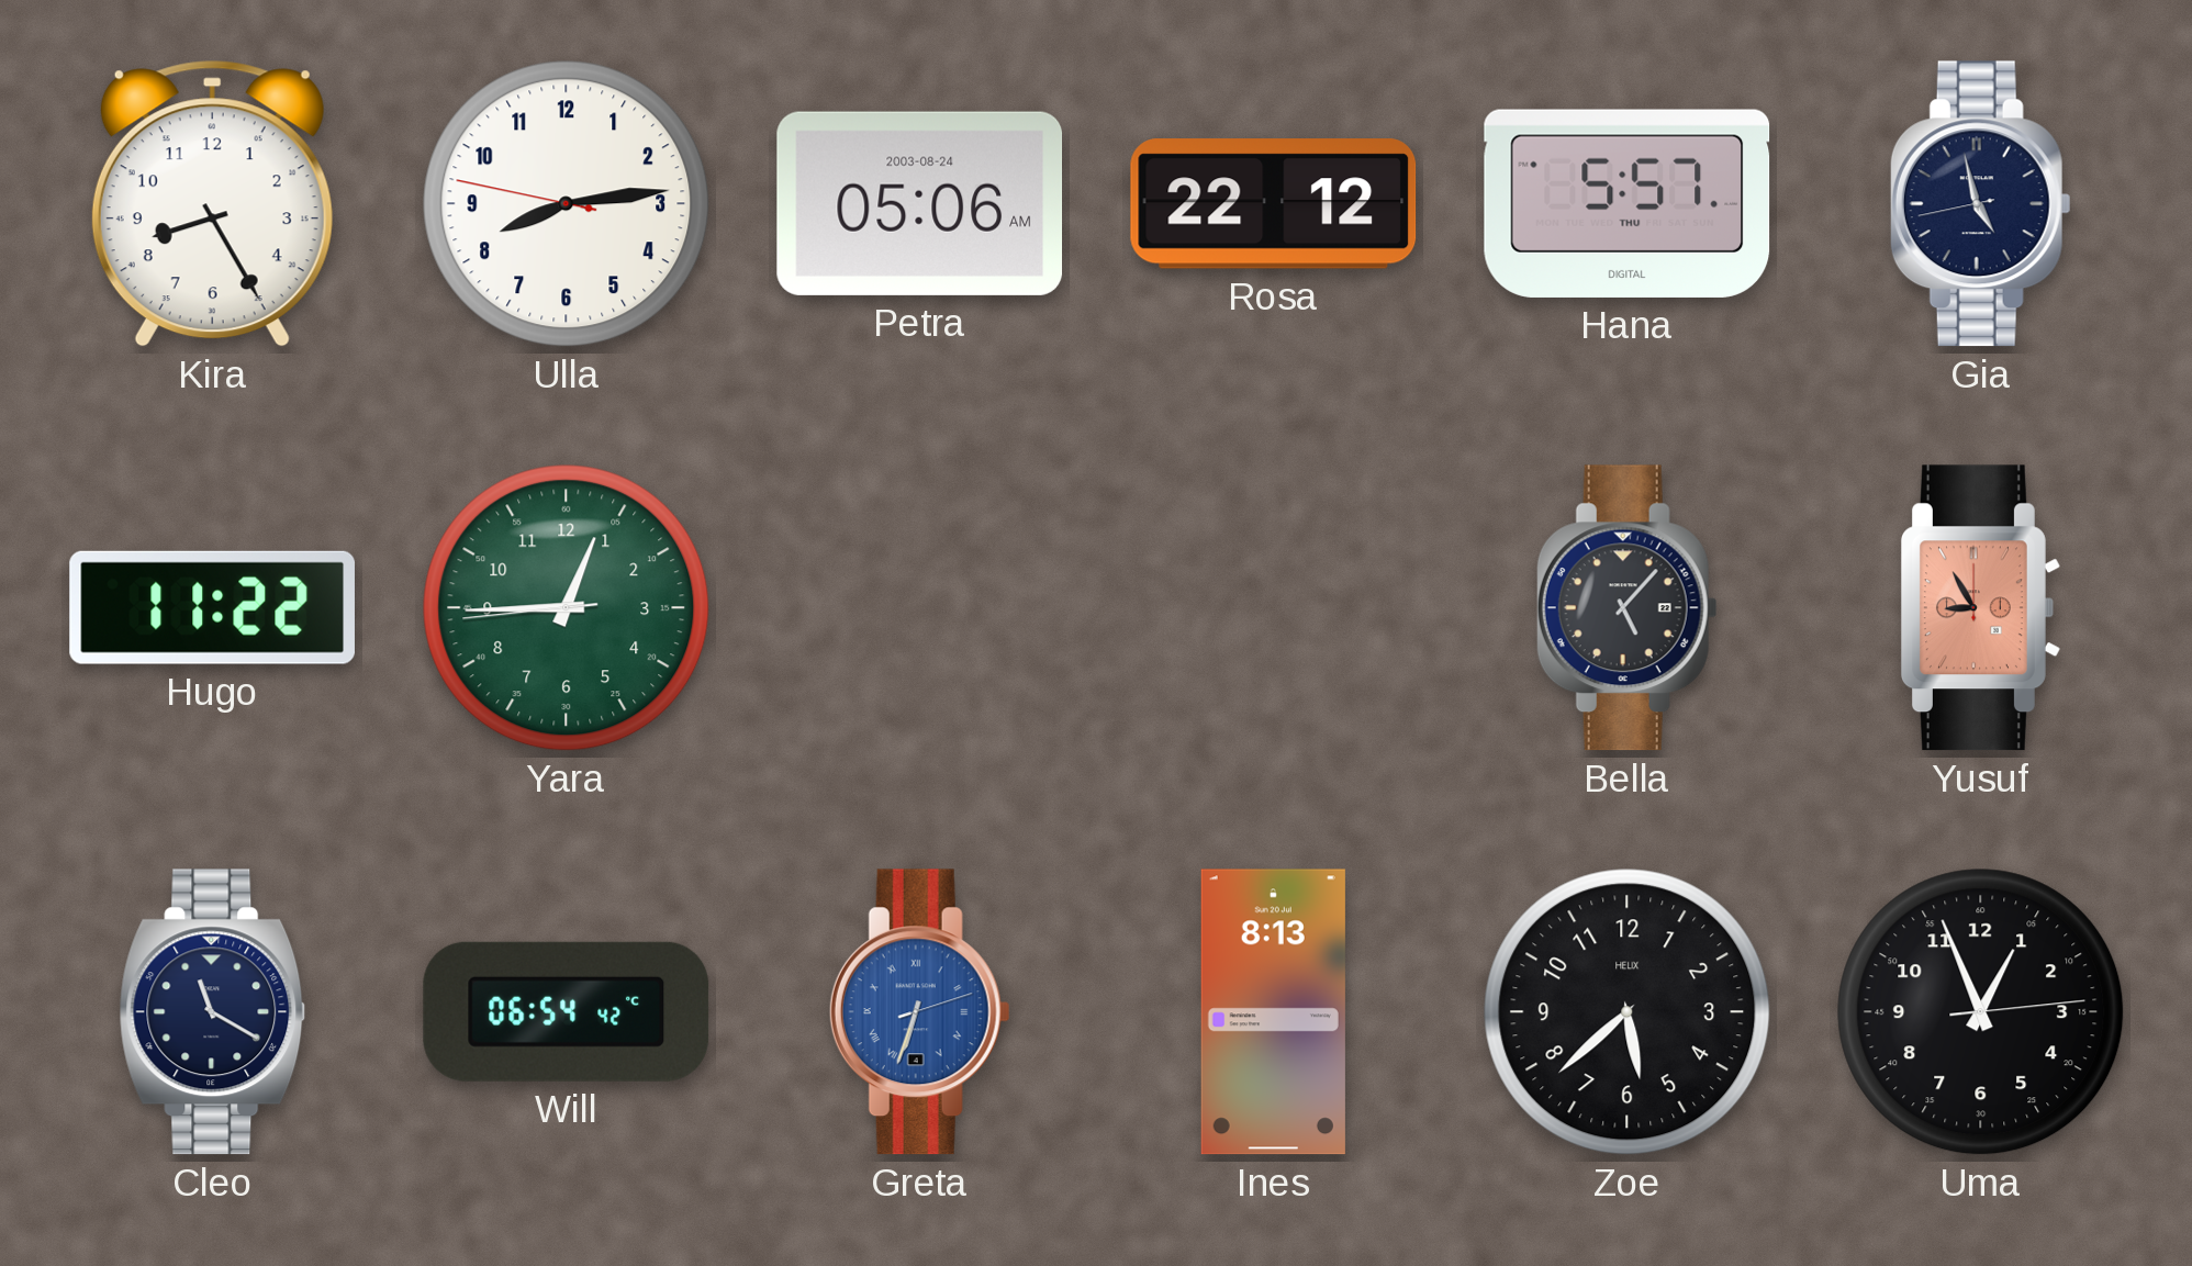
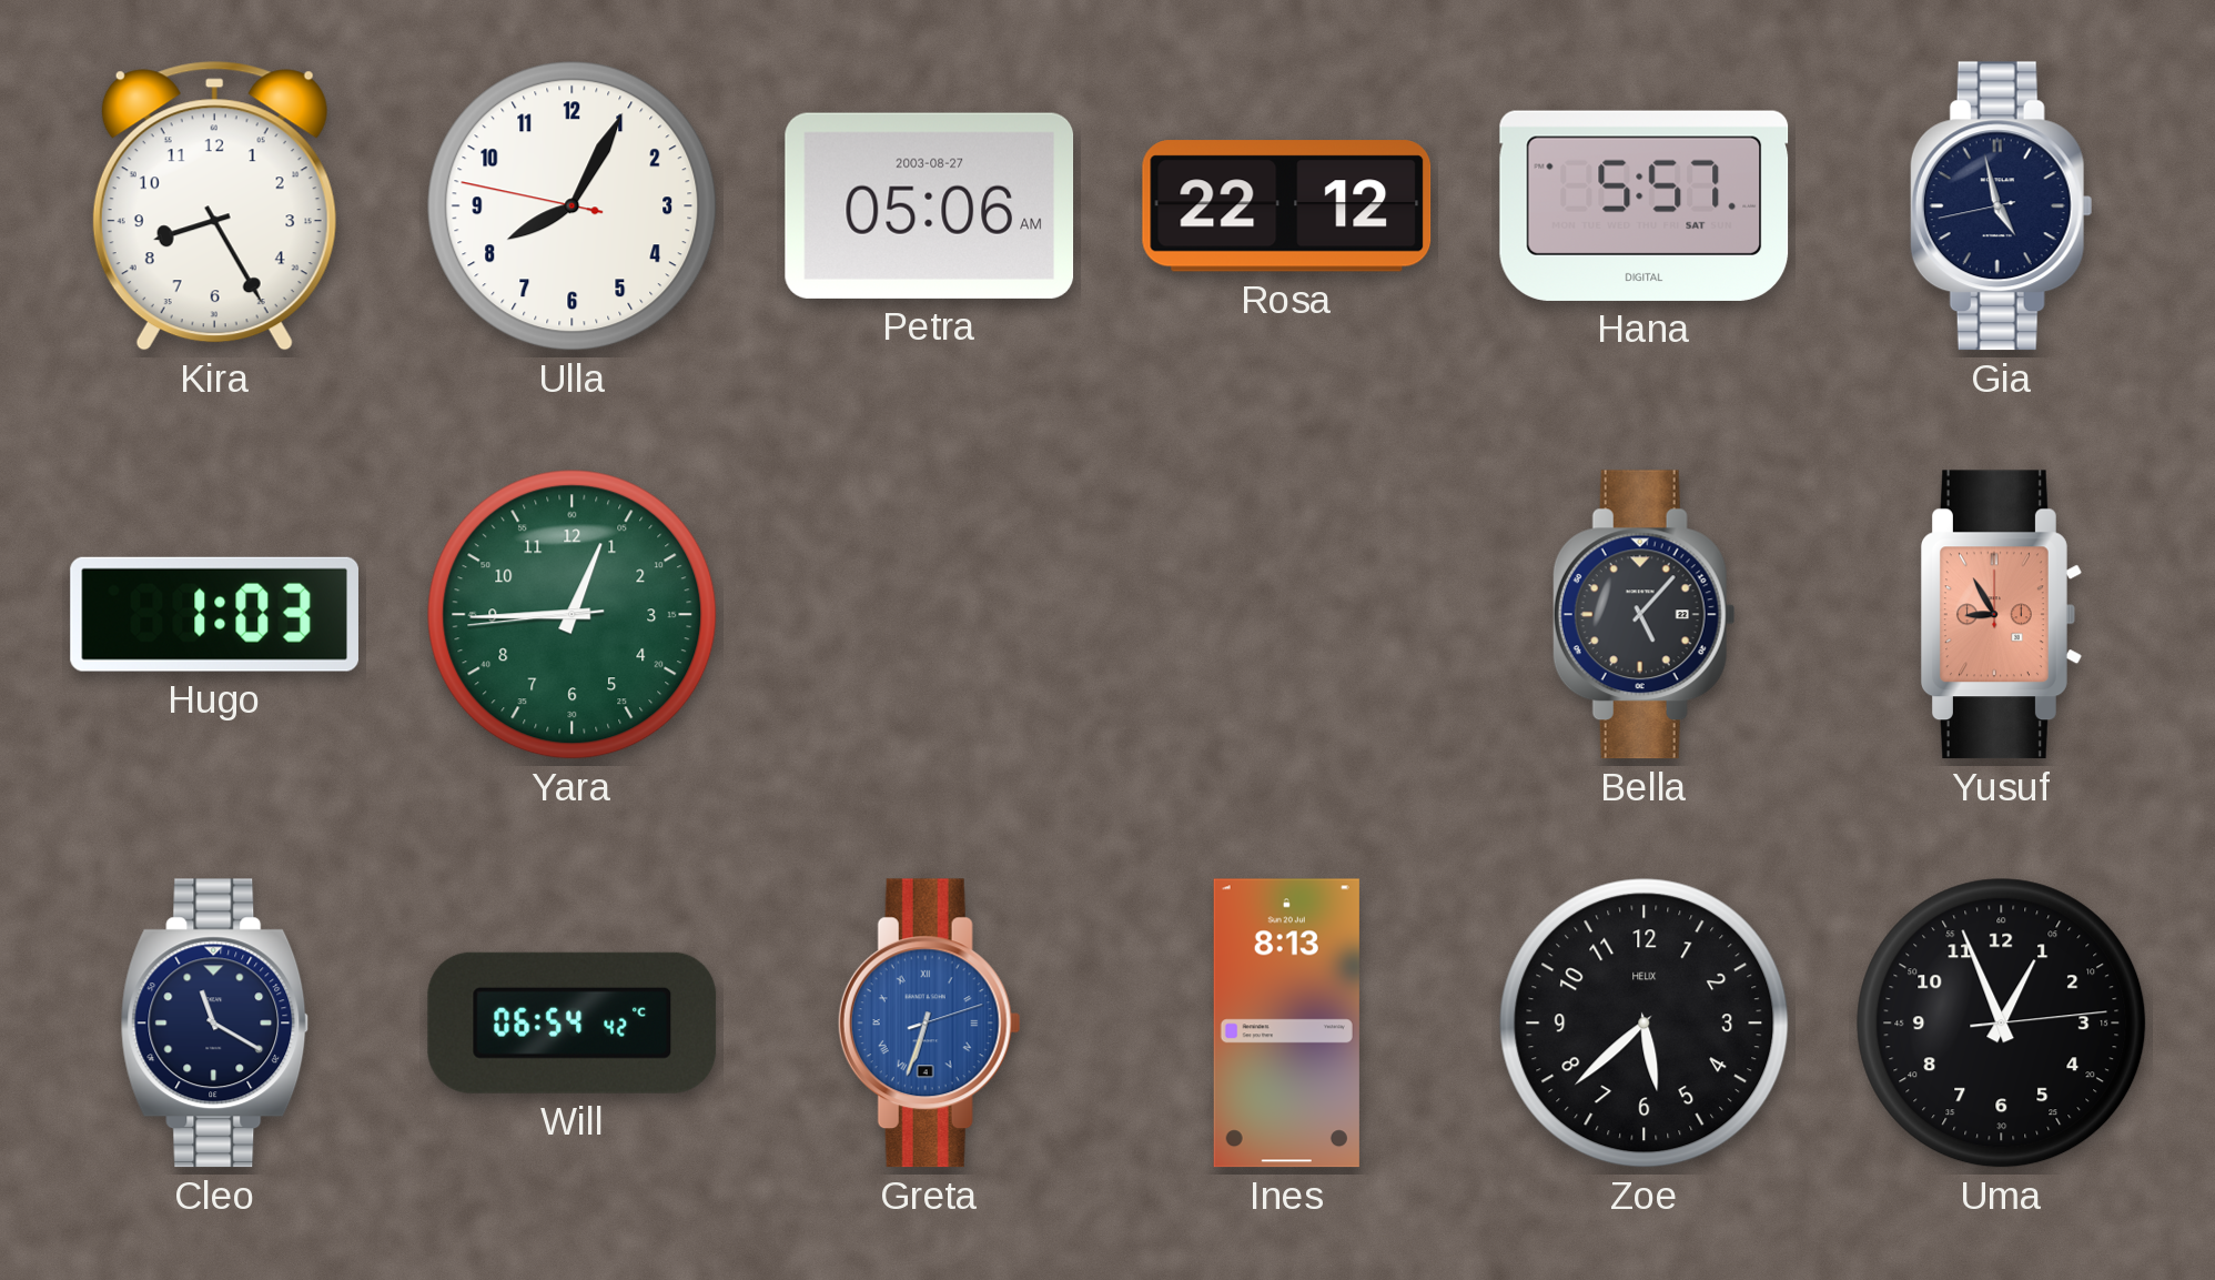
Ulla: 8:13 -> 8:04
Petra date: 2003-08-24 -> 2003-08-27
Hana date: THU -> SAT
Hugo: 11:22 -> 1:03
